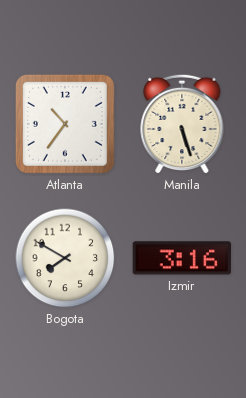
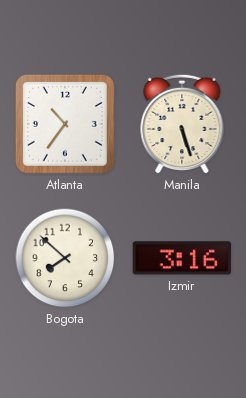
Bogota: 7:50 -> 7:52
